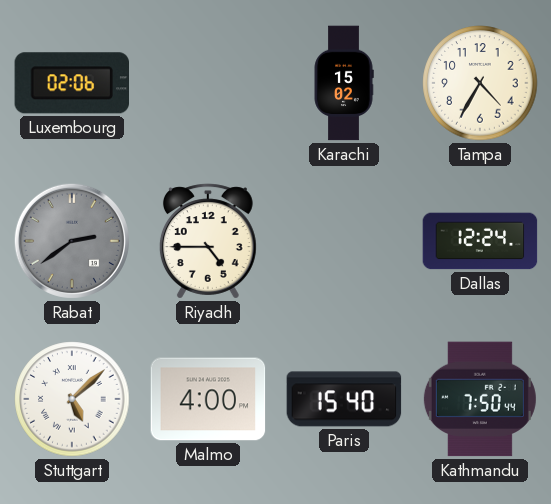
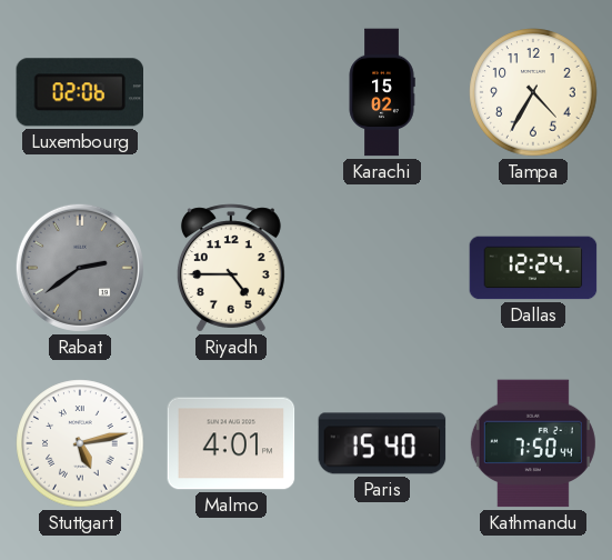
Stuttgart: 5:08 -> 5:13
Malmo: 4:00 -> 4:01
